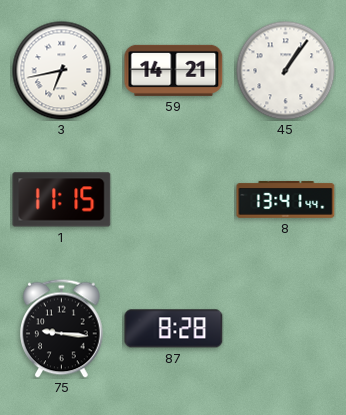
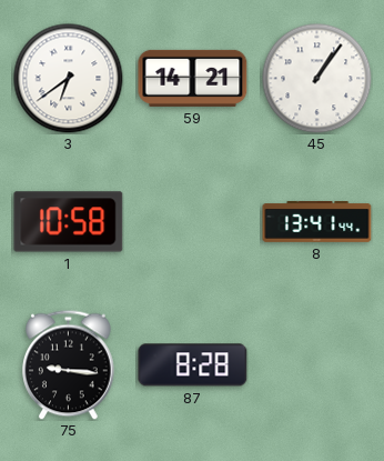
3: 6:43 -> 6:39
1: 11:15 -> 10:58
